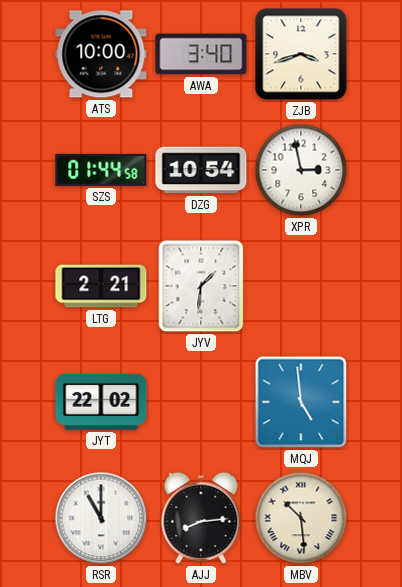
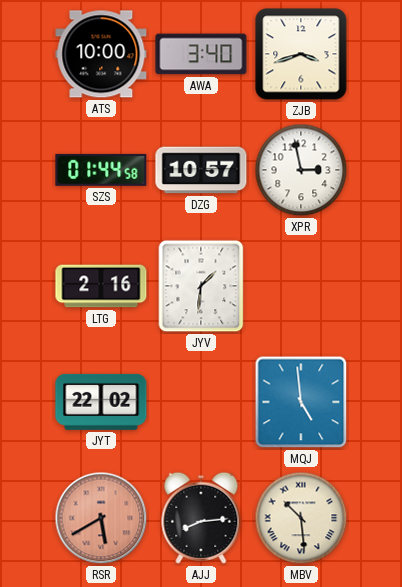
DZG: 10:54 -> 10:57
LTG: 2:21 -> 2:16
RSR: 11:00 -> 5:40
RSR dial: white -> salmon
